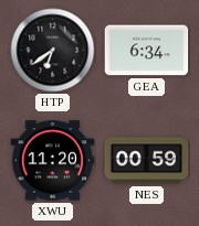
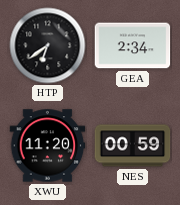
GEA: 6:34 -> 2:34
